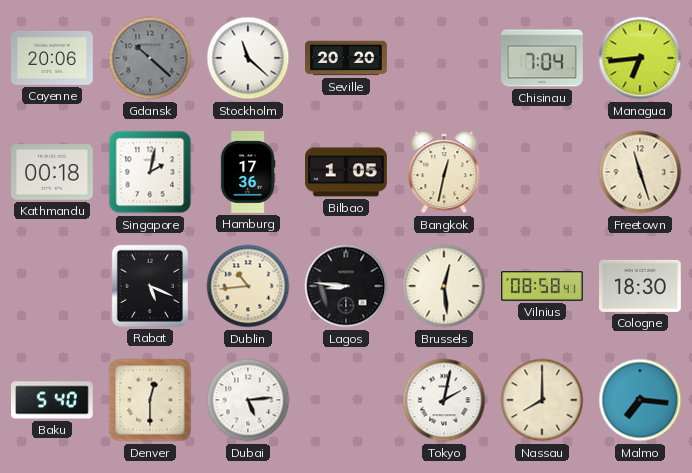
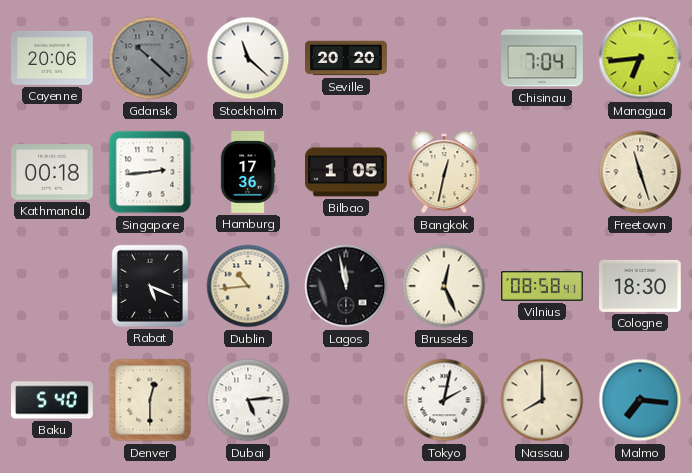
Singapore: 2:02 -> 2:44
Lagos: 8:46 -> 11:58
Brussels: 12:29 -> 12:26
